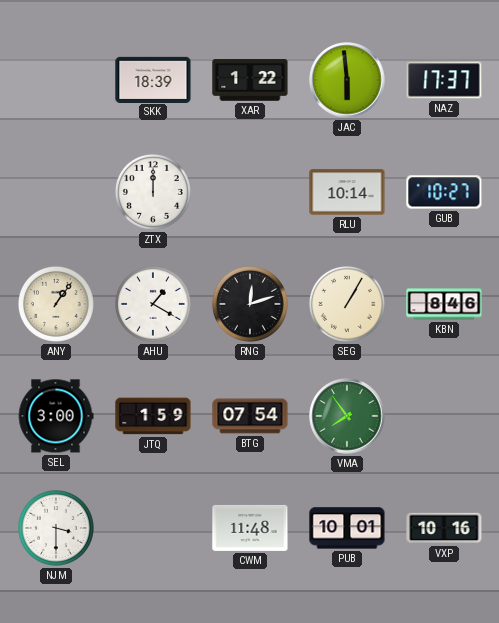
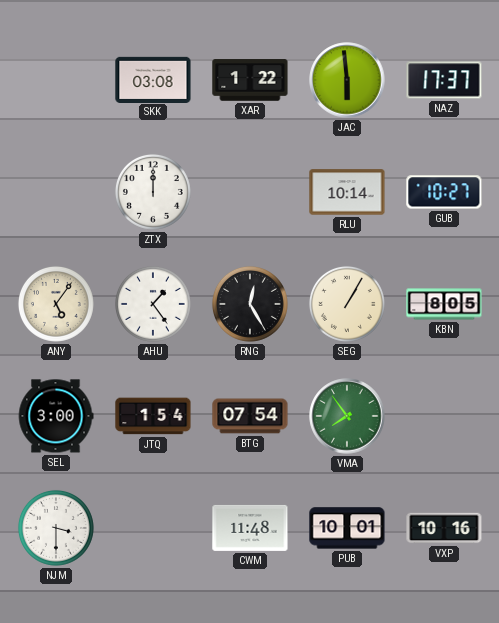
SKK: 18:39 -> 03:08
ANY: 1:06 -> 5:06
AHU: 1:20 -> 1:24
RNG: 12:12 -> 12:25
KBN: 8:46 -> 8:05
JTQ: 1:59 -> 1:54
